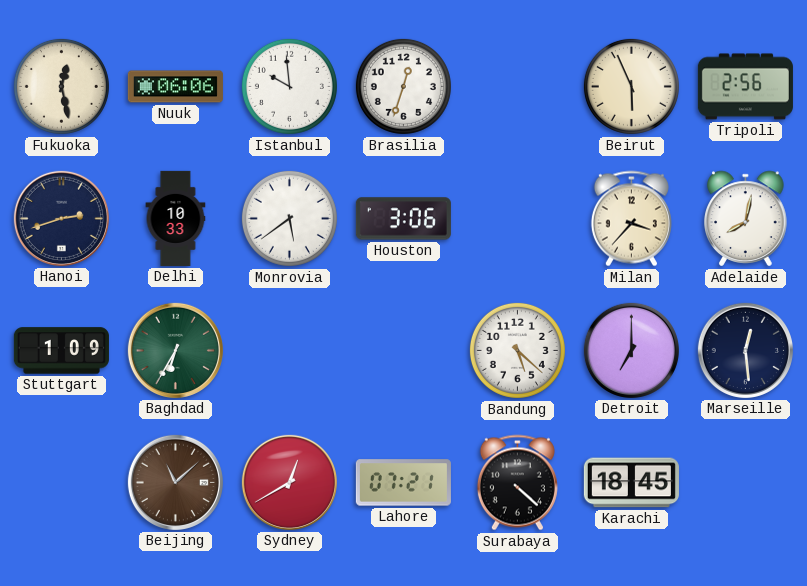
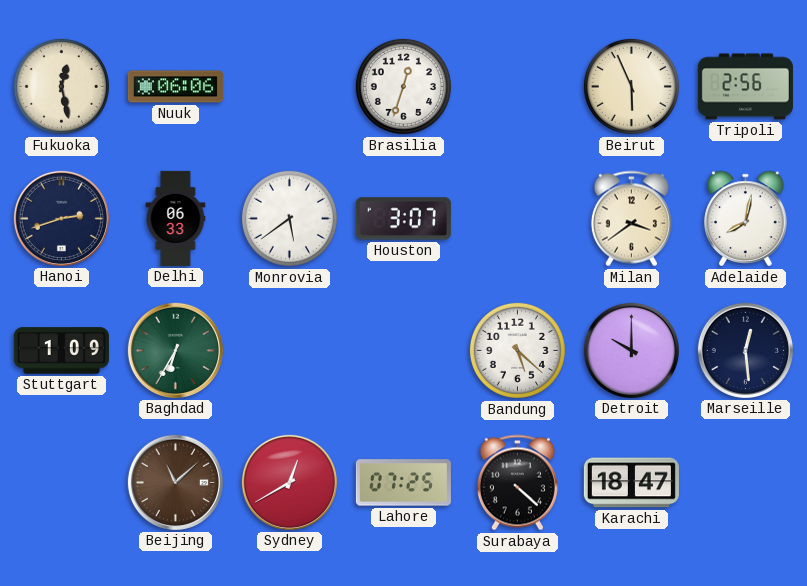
Istanbul: 9:59 -> none
Delhi: 10:33 -> 06:33
Houston: 3:06 -> 3:07
Milan: 3:37 -> 3:39
Detroit: 7:00 -> 10:00
Lahore: 07:21 -> 07:25
Karachi: 18:45 -> 18:47
